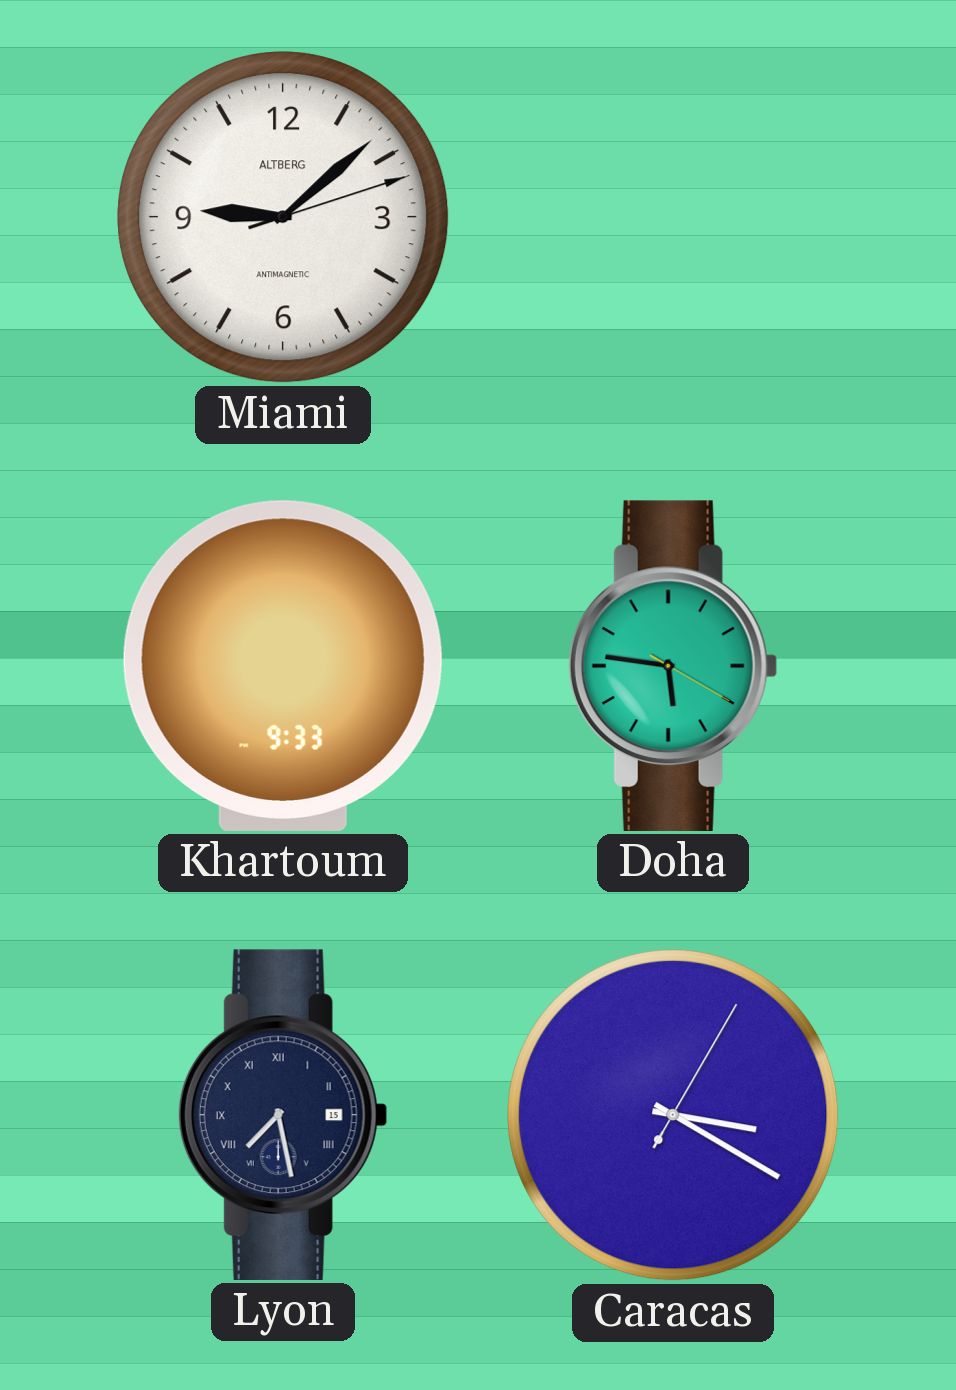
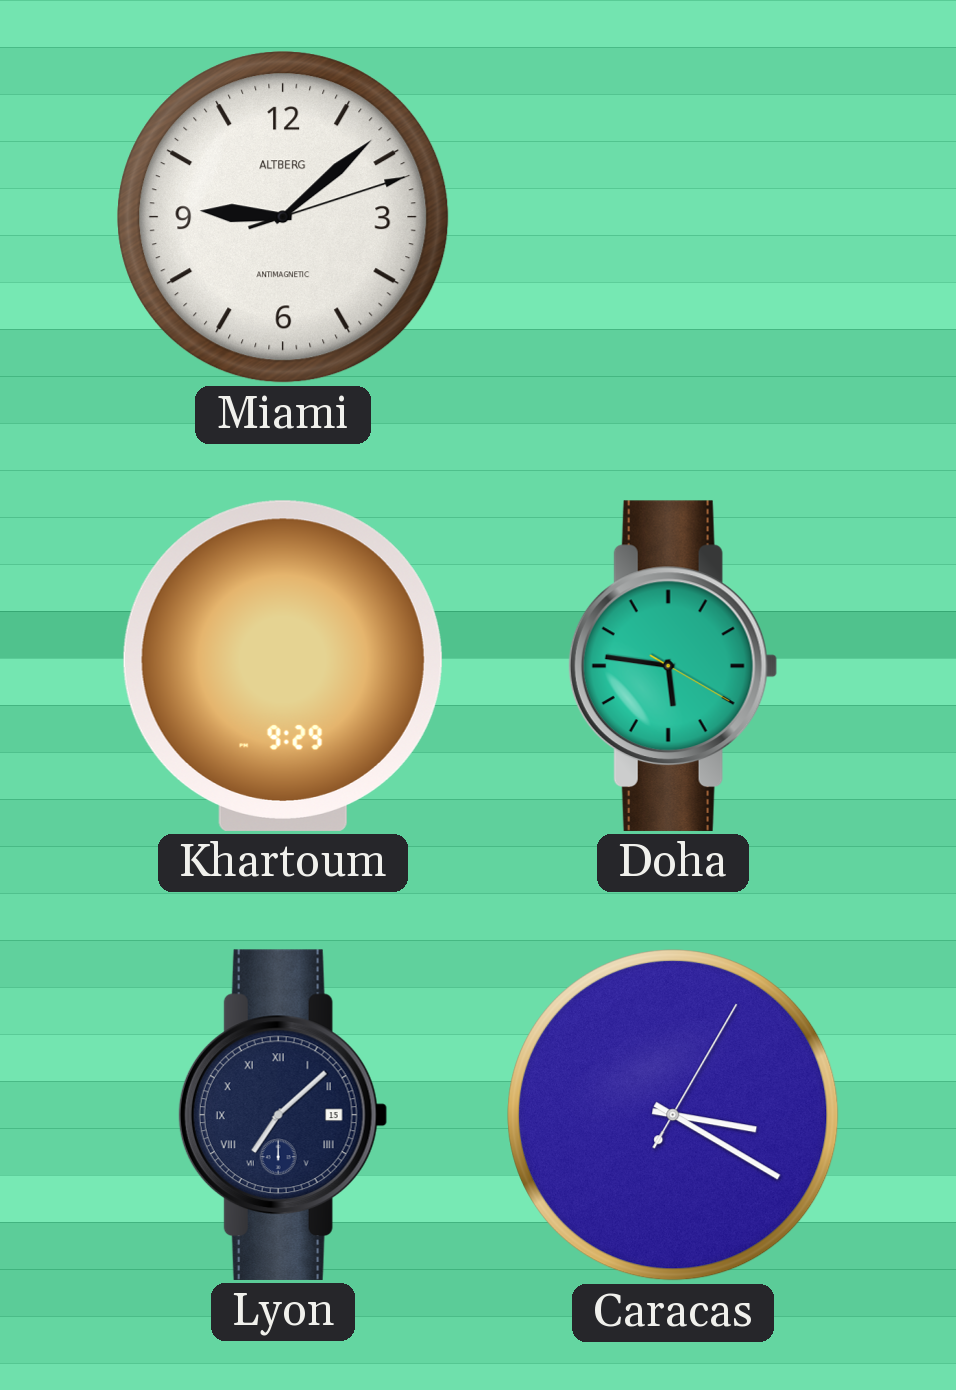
Khartoum: 9:33 -> 9:29
Lyon: 7:28 -> 7:08
